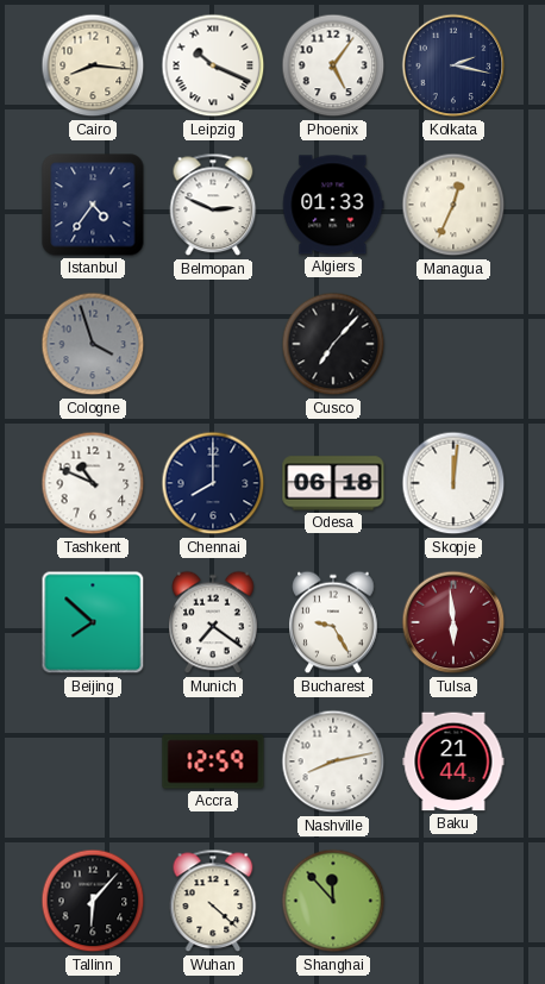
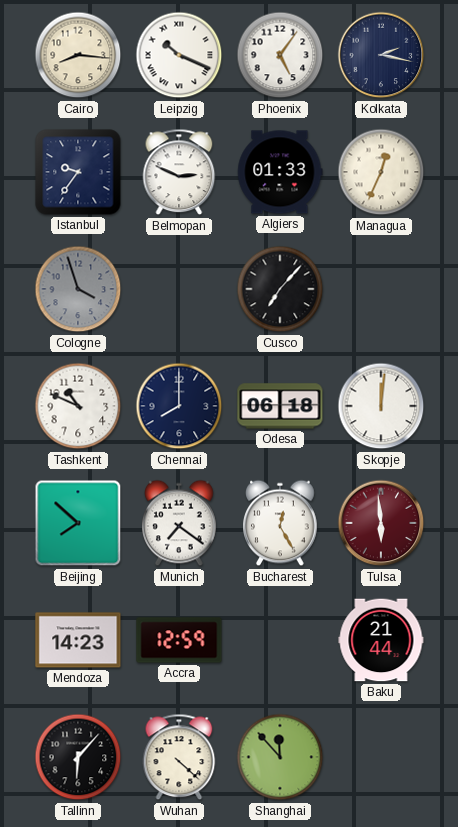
Istanbul: 4:36 -> 9:36
Bucharest: 9:25 -> 12:25
Mendoza: none -> 14:23
Nashville: 8:13 -> none
